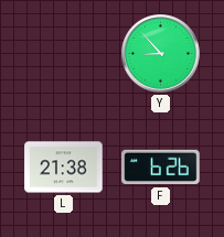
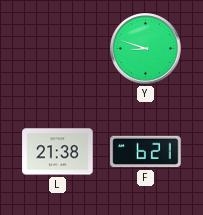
Y: 8:53 -> 8:48
F: 6:26 -> 6:21
